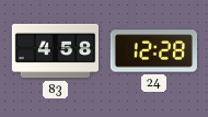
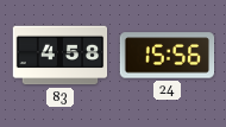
24: 12:28 -> 15:56
